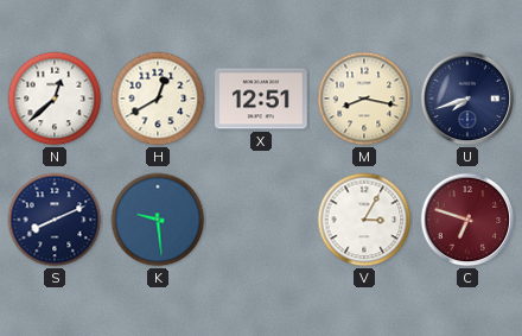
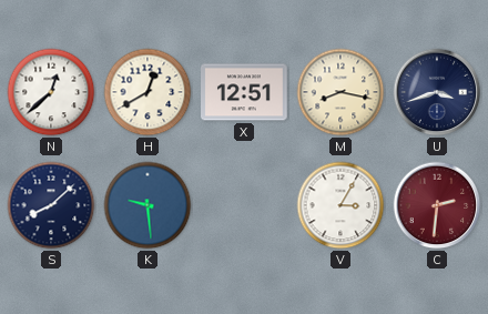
U: 7:42 -> 3:42
S: 8:11 -> 8:08
C: 6:48 -> 2:31
